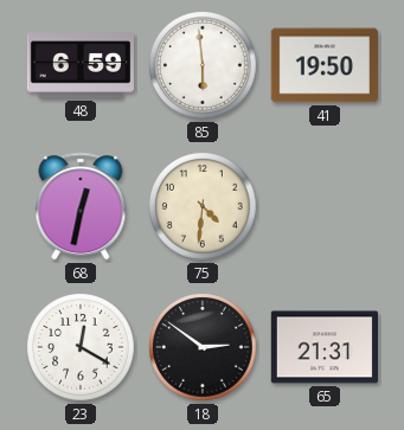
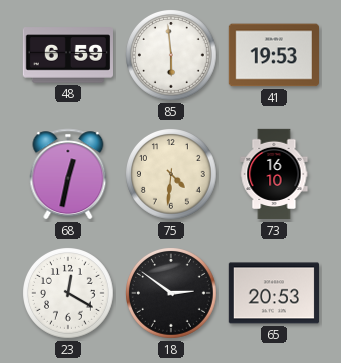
41: 19:50 -> 19:53
73: none -> 16:10
65: 21:31 -> 20:53
